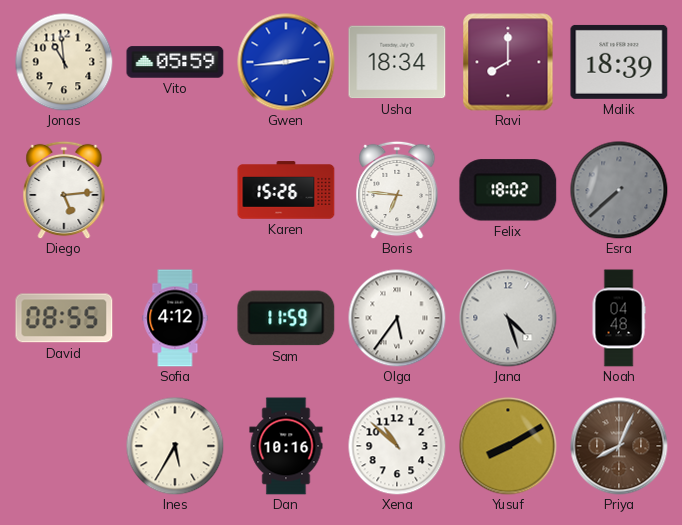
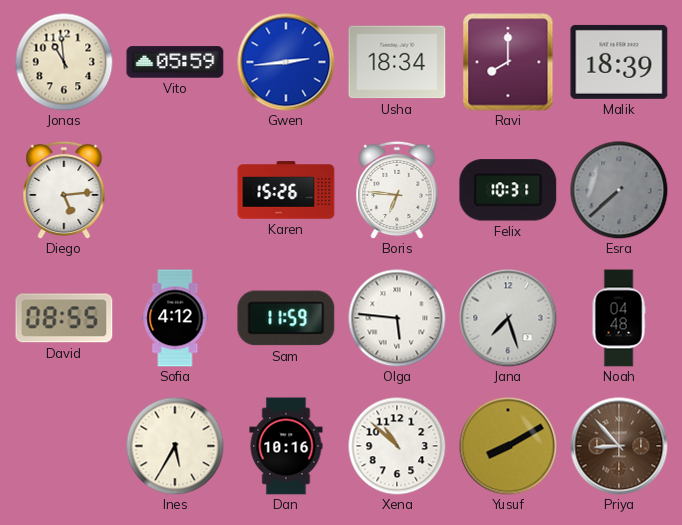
Felix: 18:02 -> 10:31
Olga: 5:36 -> 5:46
Jana: 4:27 -> 7:27
Priya: 8:04 -> 8:53
